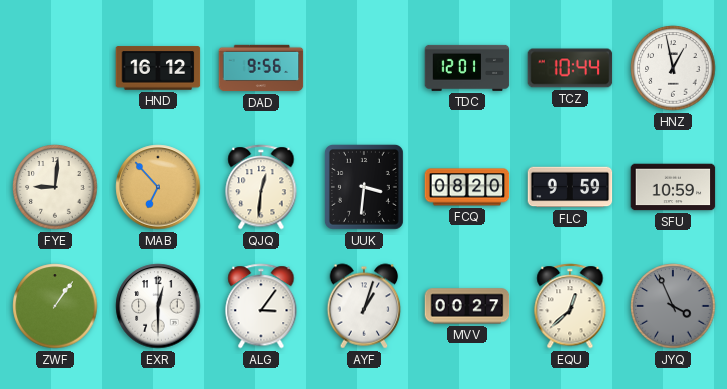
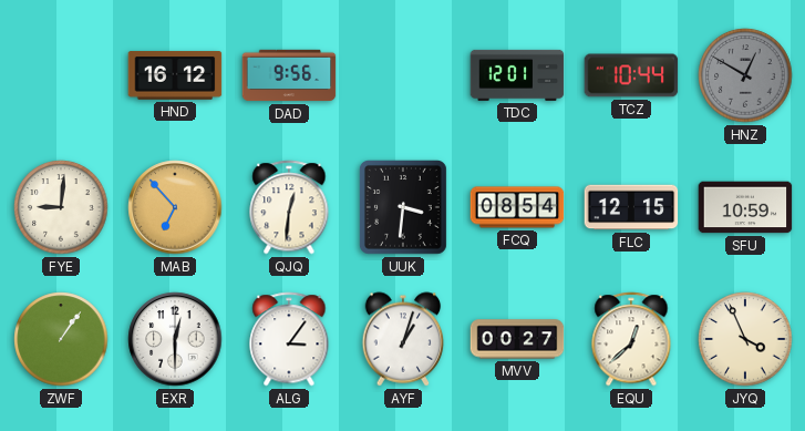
HNZ: 12:58 -> 12:50
HNZ dial: white -> grey
FCQ: 08:20 -> 08:54
FLC: 9:59 -> 12:15
JYQ dial: grey -> cream
